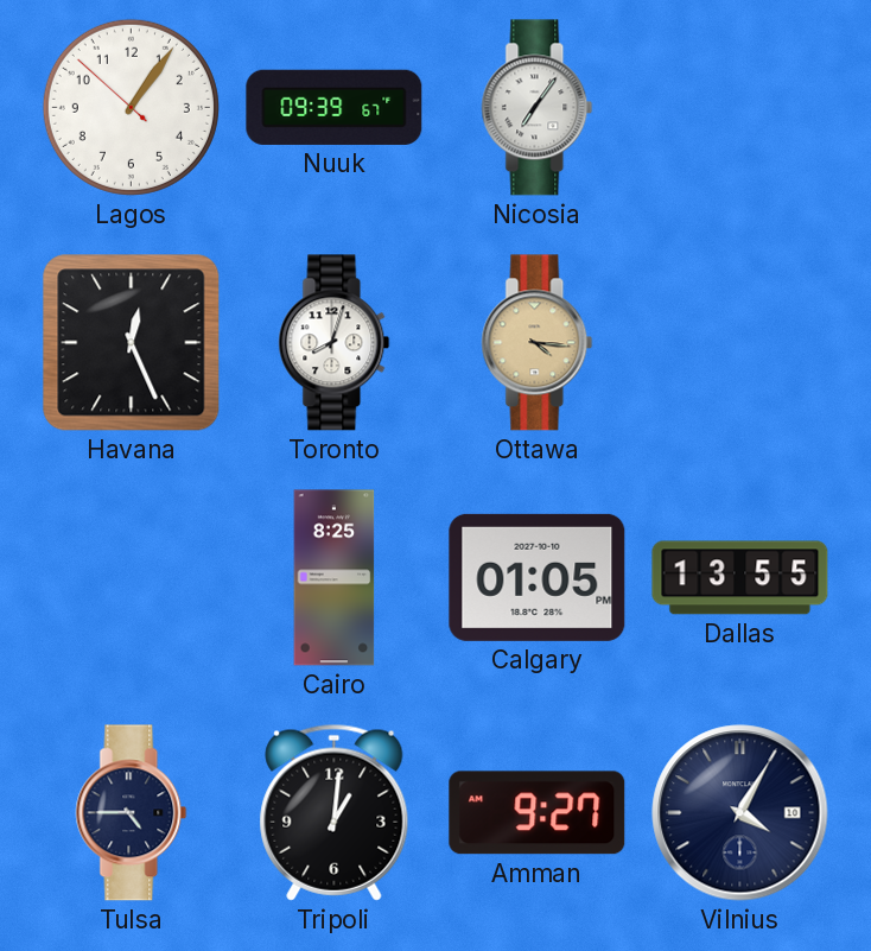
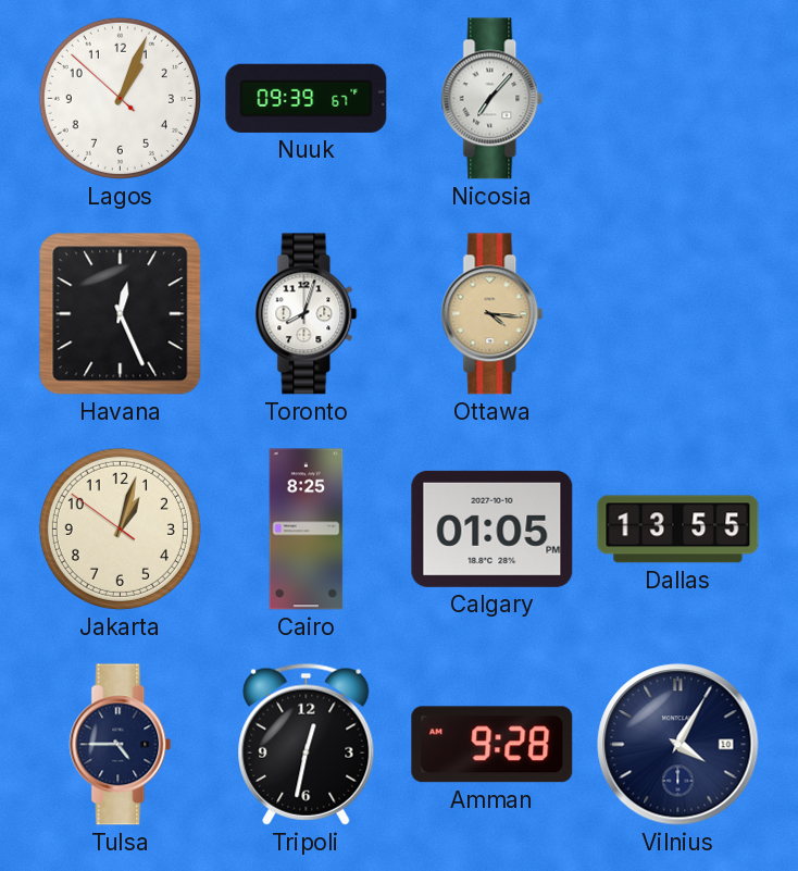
Lagos: 1:05 -> 1:03
Nicosia: 7:06 -> 7:07
Jakarta: none -> 1:02
Tripoli: 1:01 -> 12:32
Amman: 9:27 -> 9:28
